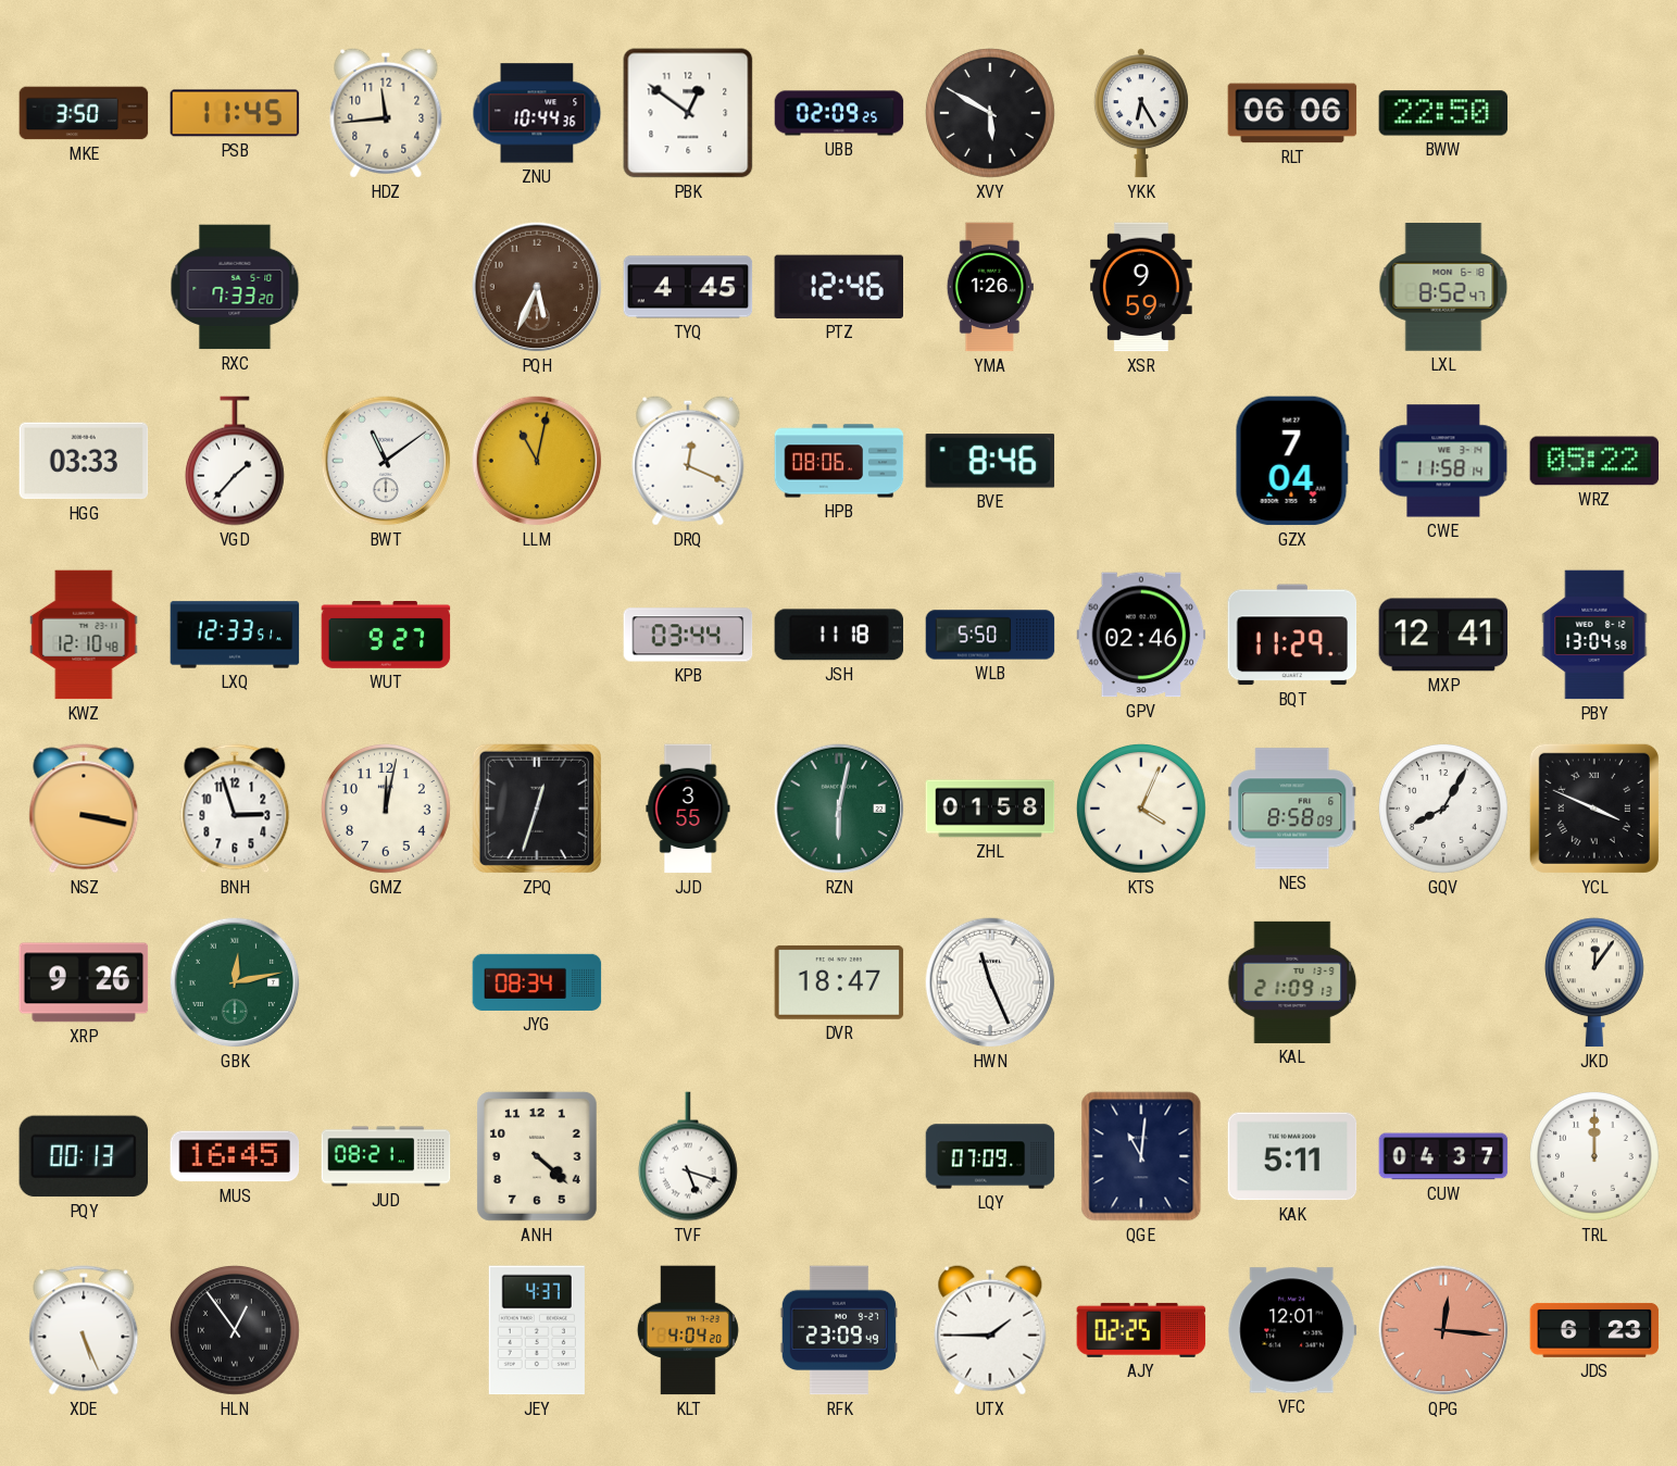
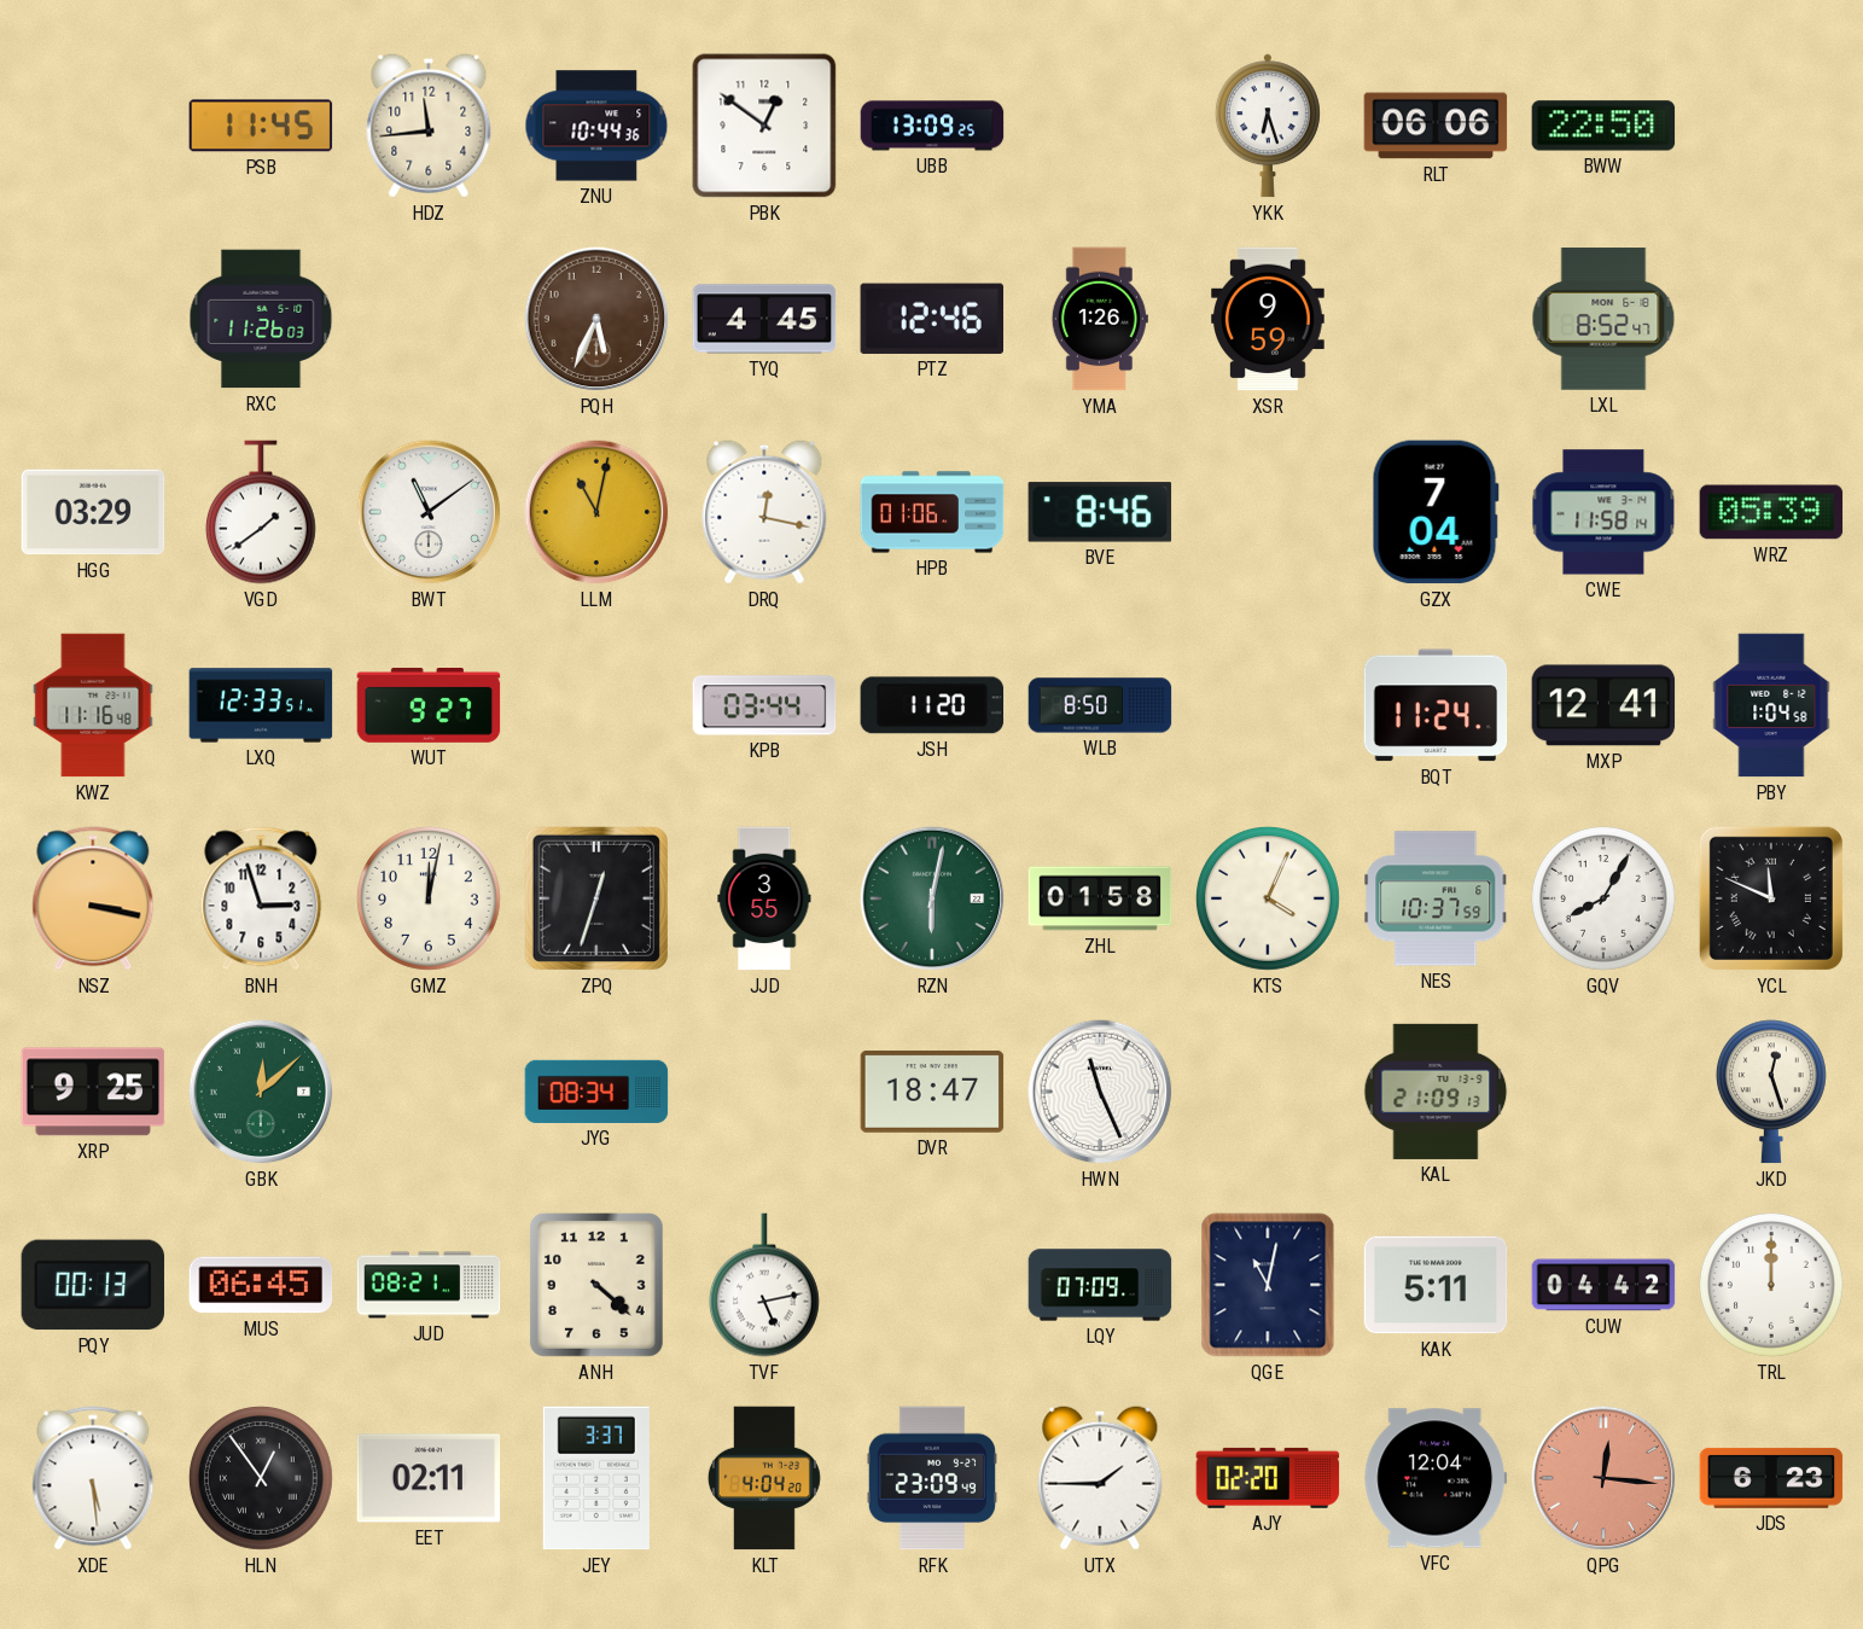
MKE: 3:50 -> none
UBB: 02:09 -> 13:09
XVY: 5:50 -> none
YKK: 6:25 -> 6:27
RXC: 7:33 -> 11:26
HGG: 03:33 -> 03:29
VGD: 1:37 -> 1:39
DRQ: 12:19 -> 12:17
HPB: 08:06 -> 01:06
WRZ: 05:22 -> 05:39
KWZ: 12:10 -> 11:16
JSH: 11:18 -> 11:20
WLB: 5:50 -> 8:50
GPV: 02:46 -> none
BQT: 11:29 -> 11:24
PBY: 13:04 -> 1:04
NES: 8:58 -> 10:37
YCL: 3:49 -> 11:49
XRP: 9:26 -> 9:25
GBK: 12:13 -> 12:08
JKD: 12:06 -> 12:27
MUS: 16:45 -> 06:45
TVF: 5:18 -> 5:13
QGE: 11:01 -> 11:02
CUW: 04:37 -> 04:42
XDE: 5:26 -> 5:29
EET: none -> 02:11
JEY: 4:37 -> 3:37
AJY: 02:25 -> 02:20
VFC: 12:01 -> 12:04
